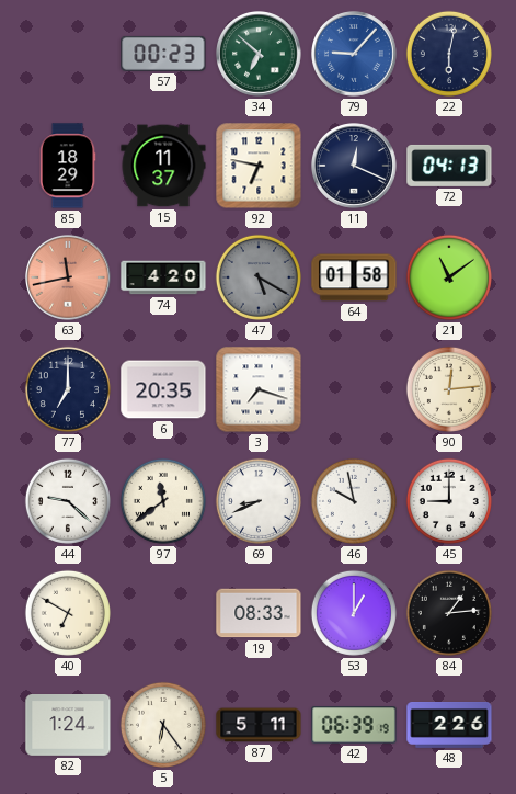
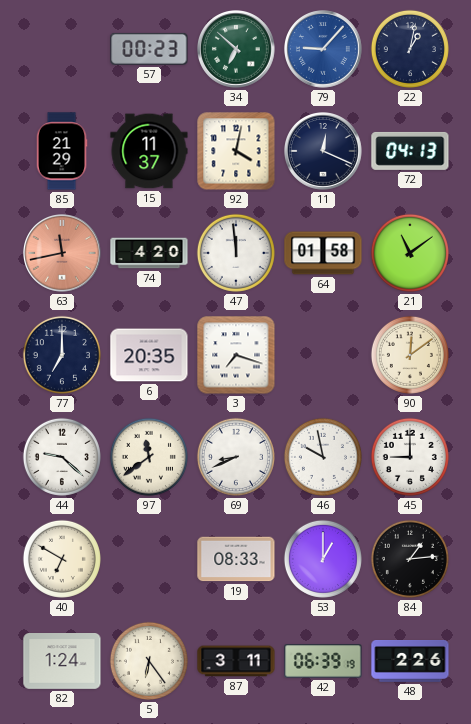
22: 6:02 -> 1:02
85: 18:29 -> 21:29
92: 6:47 -> 4:02
47: 5:20 -> 11:59
47 dial: grey -> white
90: 12:14 -> 12:09
87: 5:11 -> 3:11
